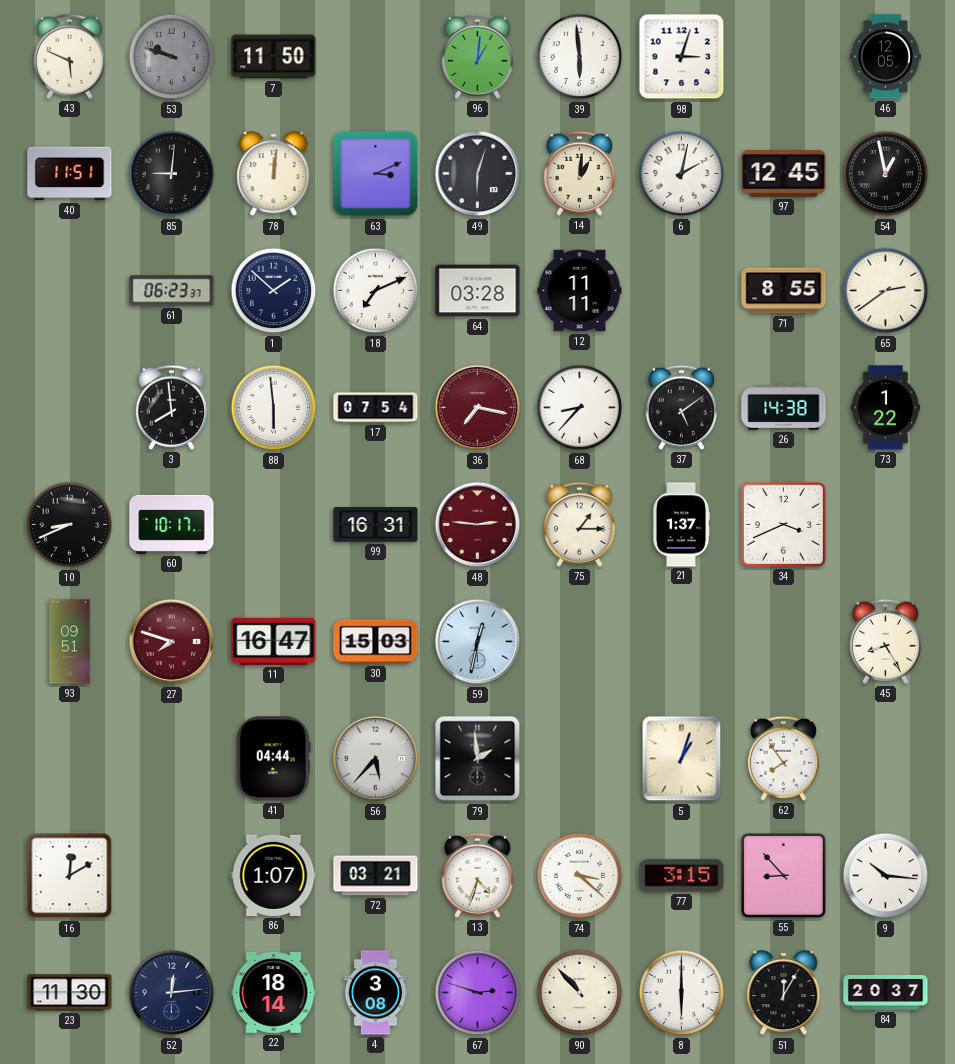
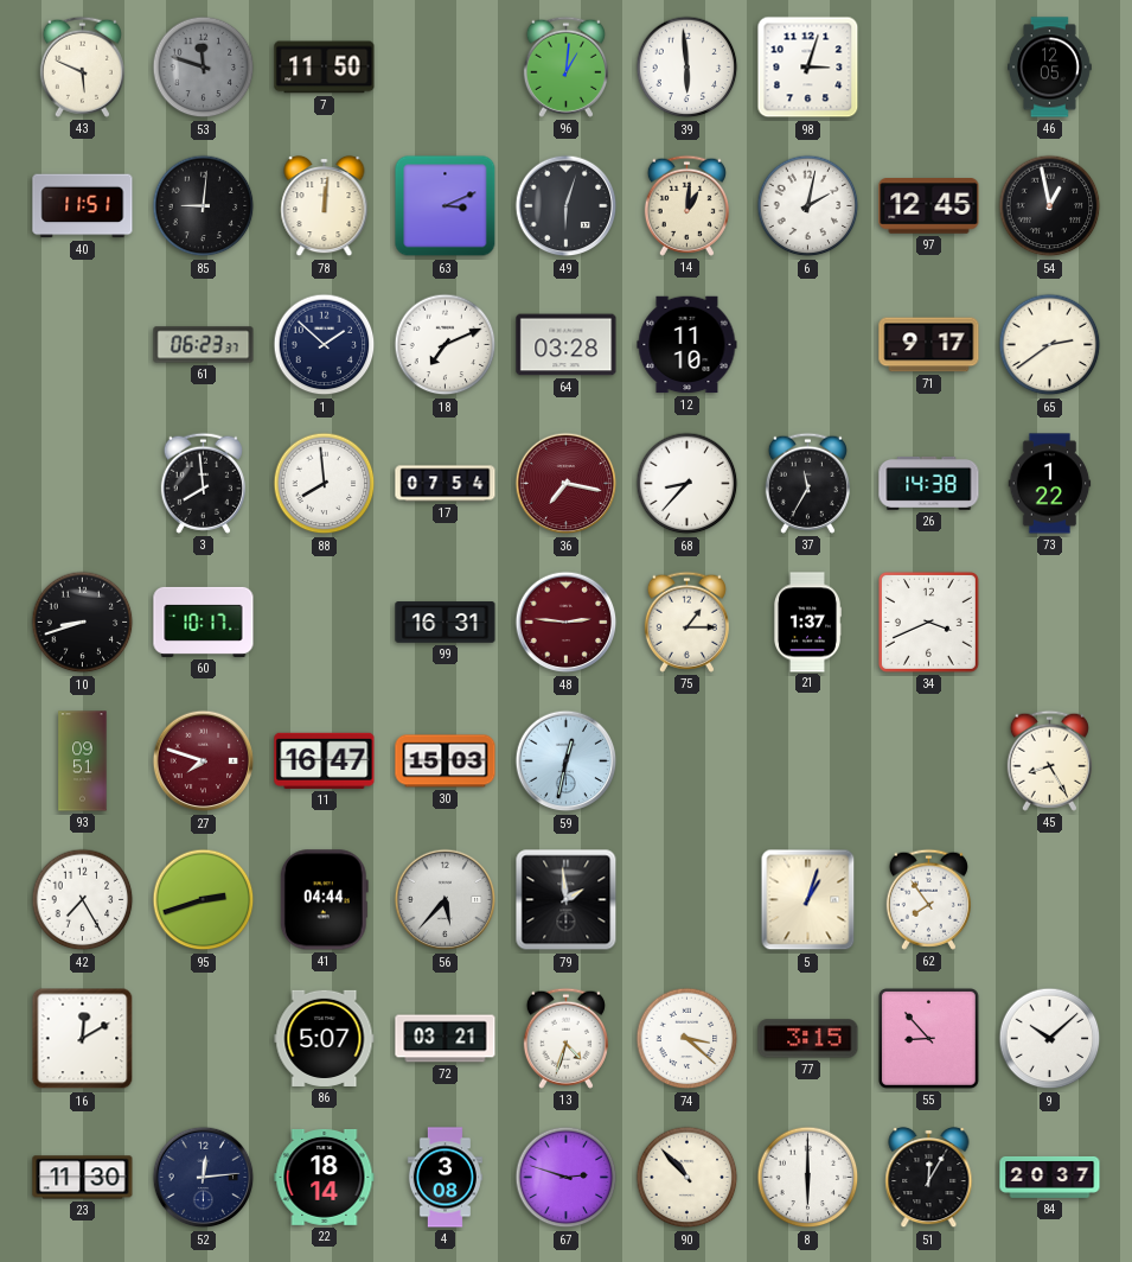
53: 9:48 -> 11:48
12: 11:11 -> 11:10
71: 8:55 -> 9:17
88: 5:59 -> 7:59
37: 5:09 -> 11:35
10: 8:41 -> 8:42
42: none -> 7:25
95: none -> 2:42
86: 1:07 -> 5:07
9: 10:16 -> 10:08
